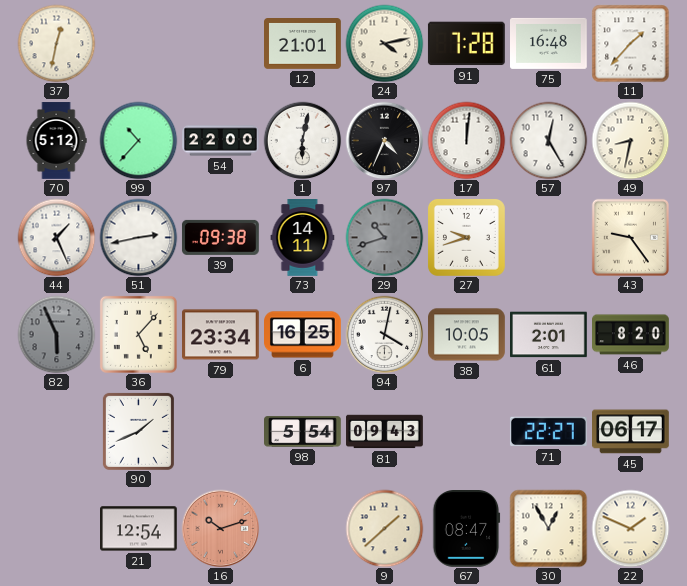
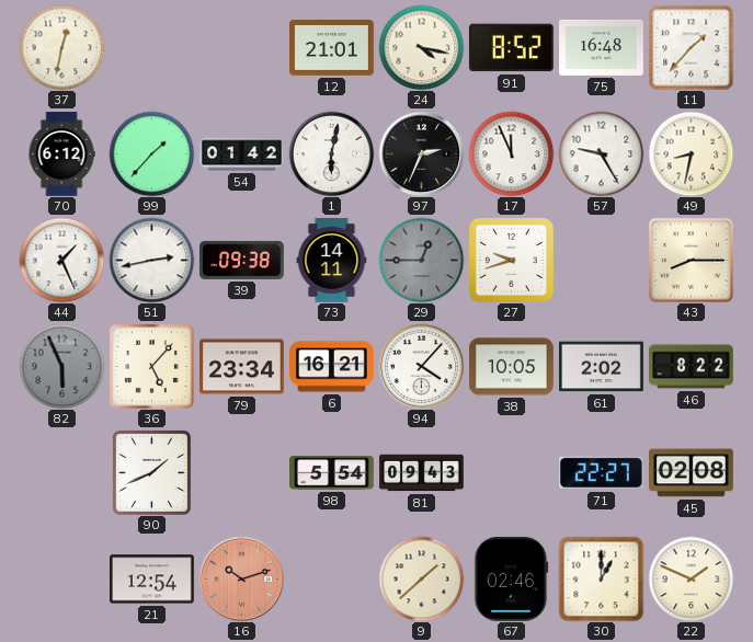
24: 4:13 -> 4:17
91: 7:28 -> 8:52
70: 5:12 -> 6:12
99: 10:37 -> 1:37
54: 22:00 -> 01:42
97: 4:34 -> 2:34
17: 12:01 -> 11:56
57: 12:25 -> 9:25
29: 10:42 -> 12:45
43: 9:24 -> 8:15
6: 16:25 -> 16:21
94: 4:02 -> 4:07
61: 2:01 -> 2:02
46: 8:20 -> 8:22
45: 06:17 -> 02:08
67: 08:47 -> 02:46
30: 12:55 -> 1:00
